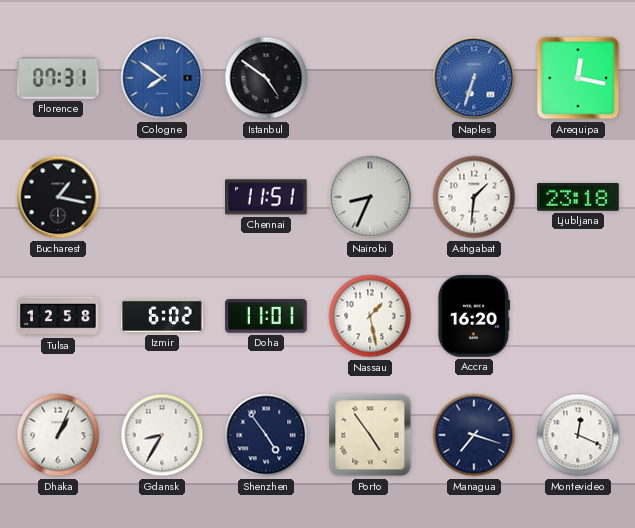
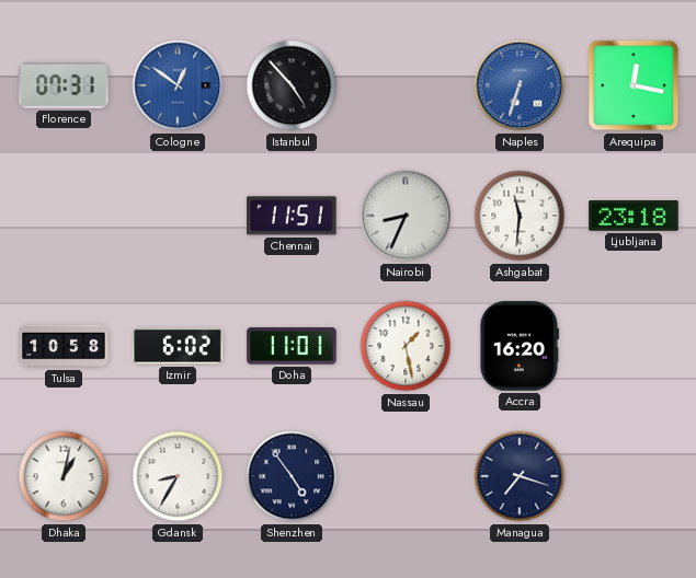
Cologne: 7:51 -> 12:51
Istanbul: 4:51 -> 4:53
Bucharest: 1:17 -> none
Ashgabat: 1:31 -> 11:31
Tulsa: 12:58 -> 10:58
Dhaka: 1:04 -> 1:02
Porto: 4:54 -> none
Montevideo: 12:19 -> none
